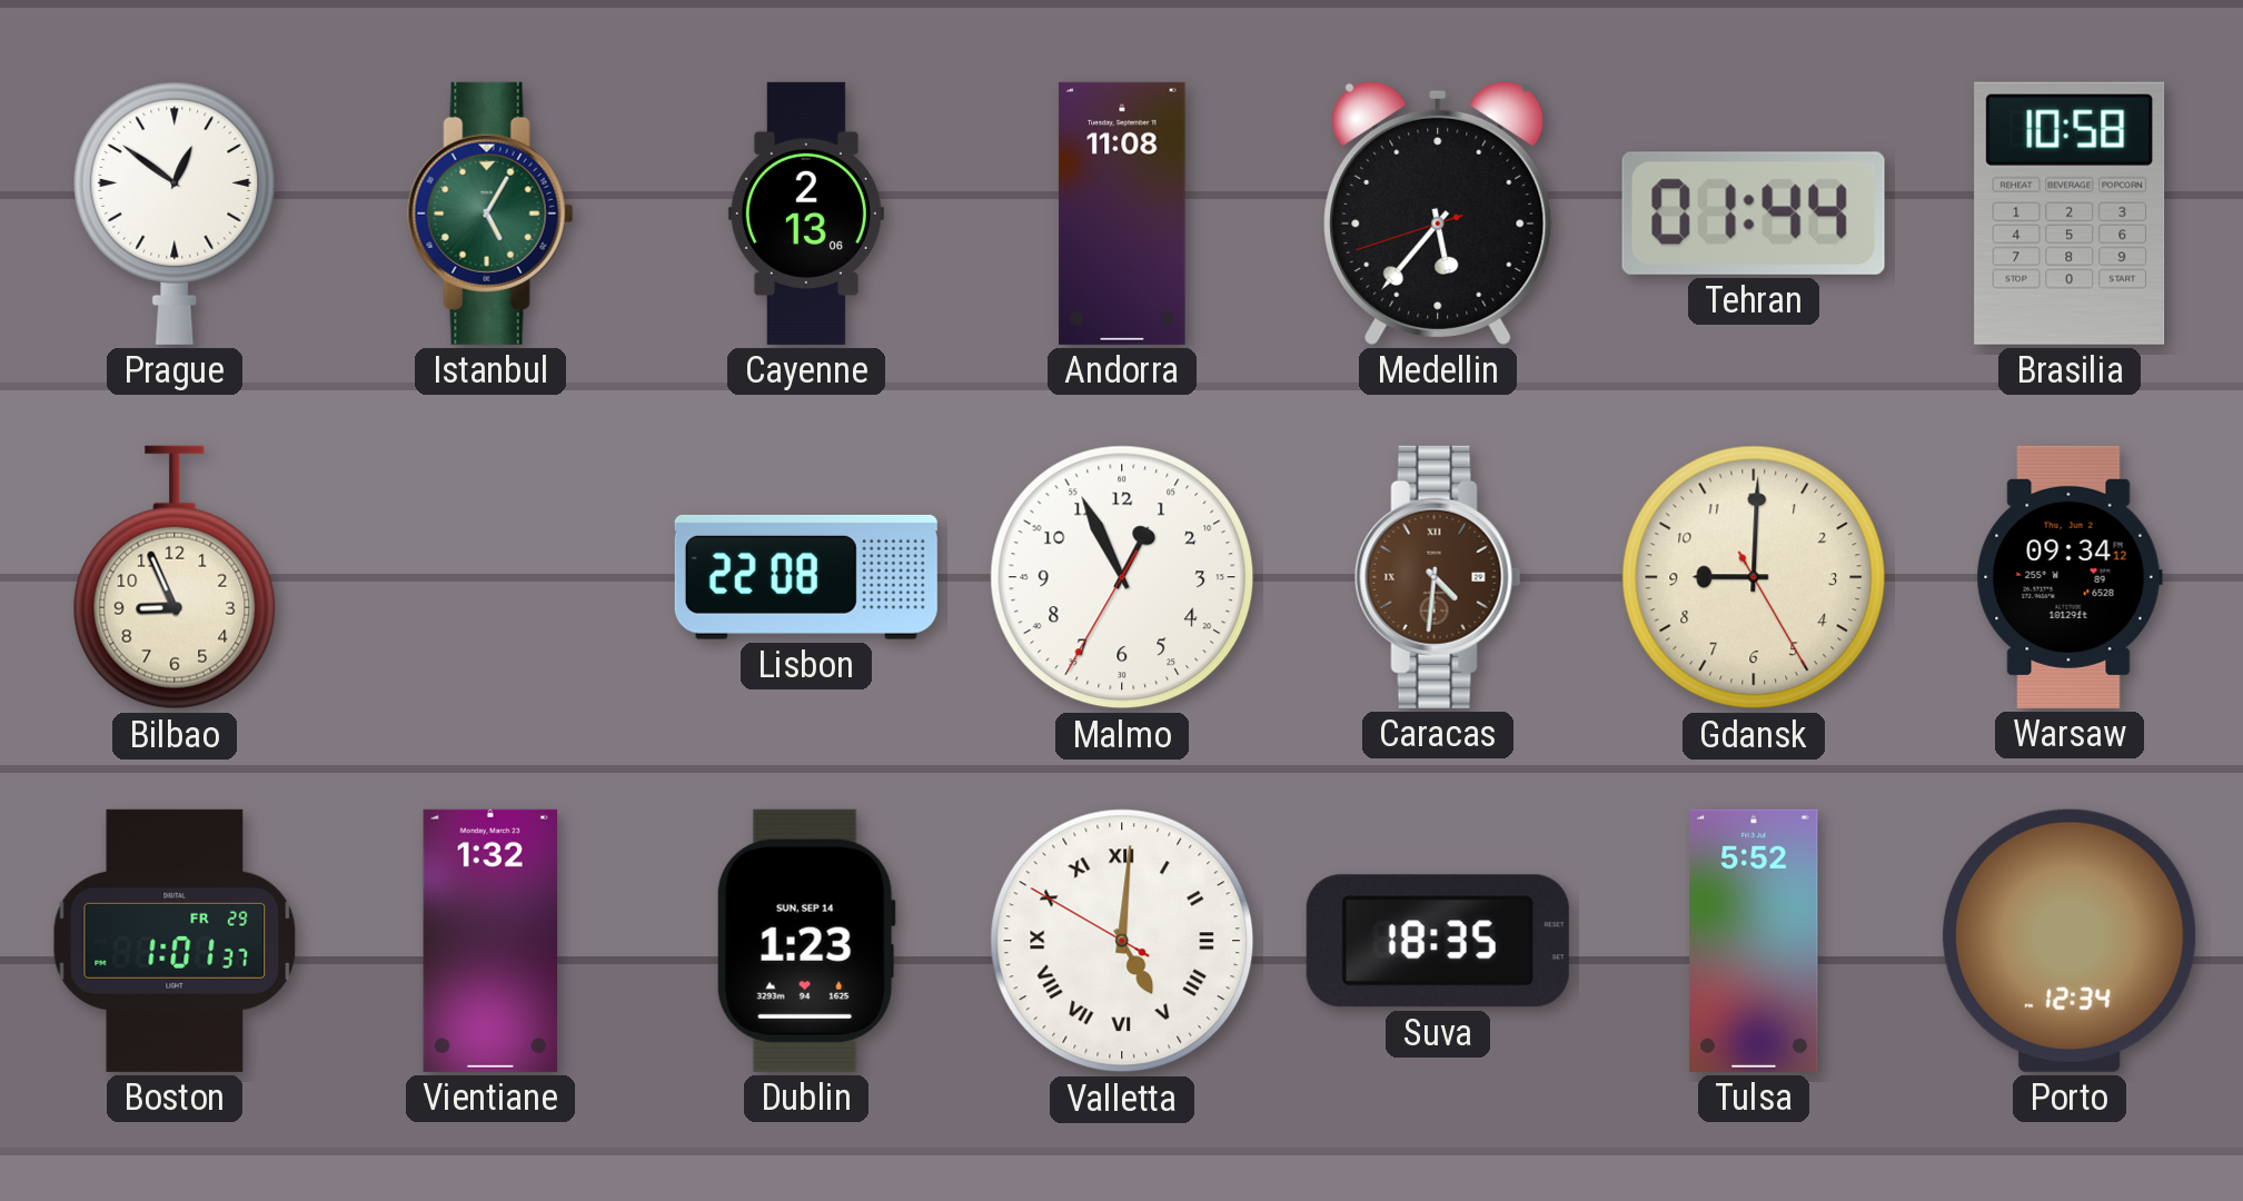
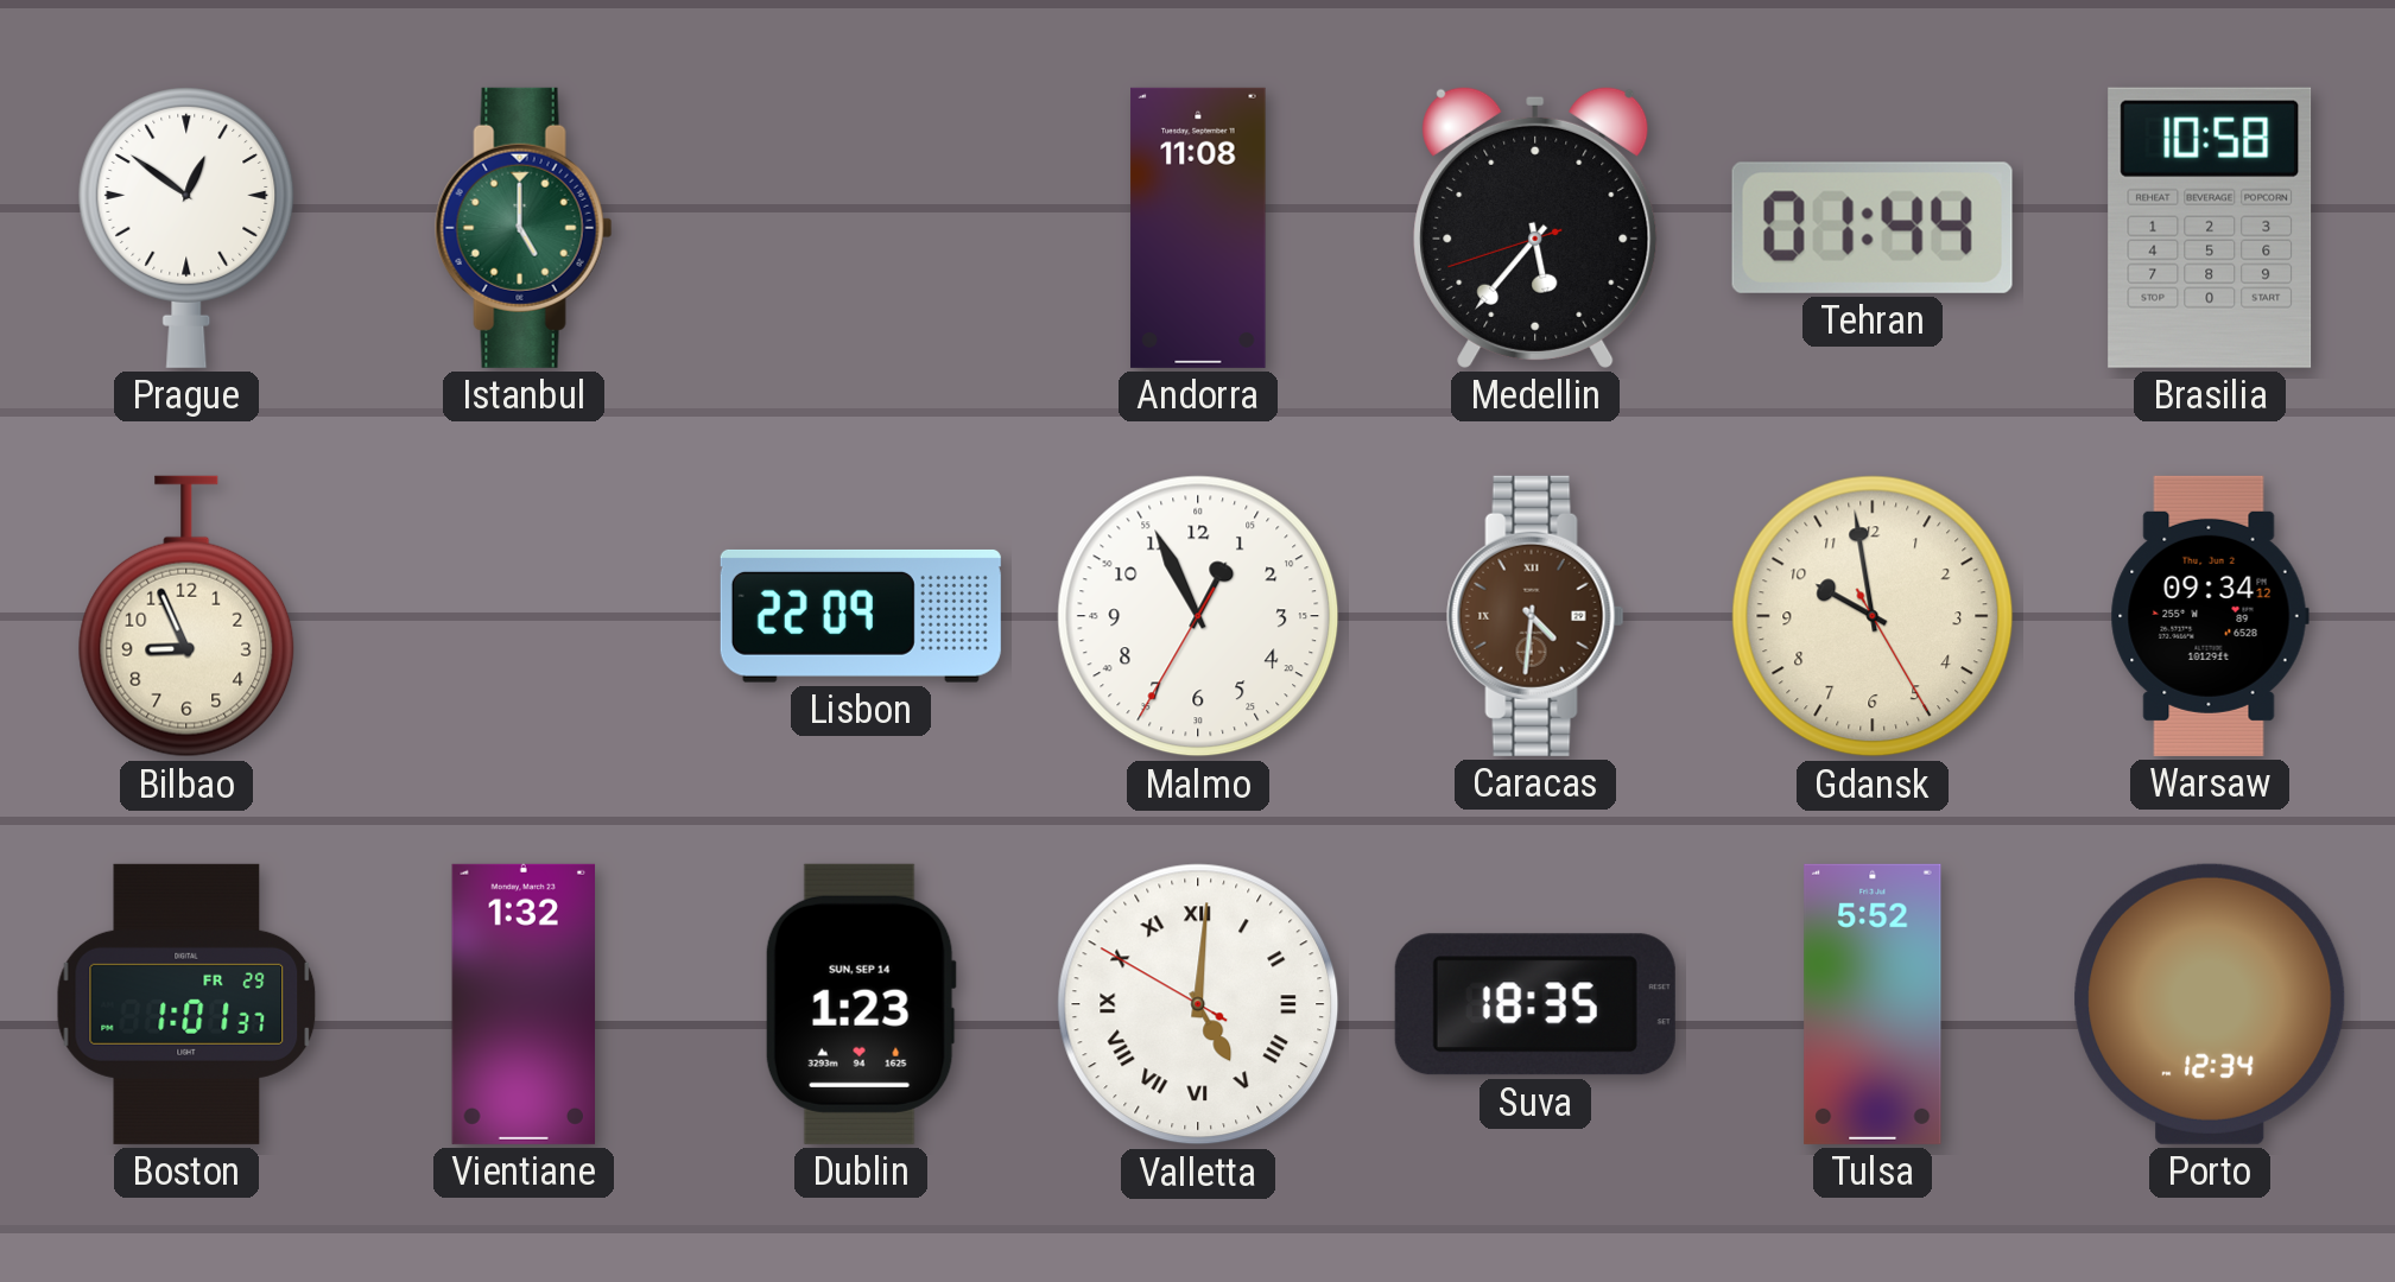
Istanbul: 5:05 -> 5:00
Cayenne: 2:13 -> none
Lisbon: 22:08 -> 22:09
Gdansk: 9:00 -> 9:58
